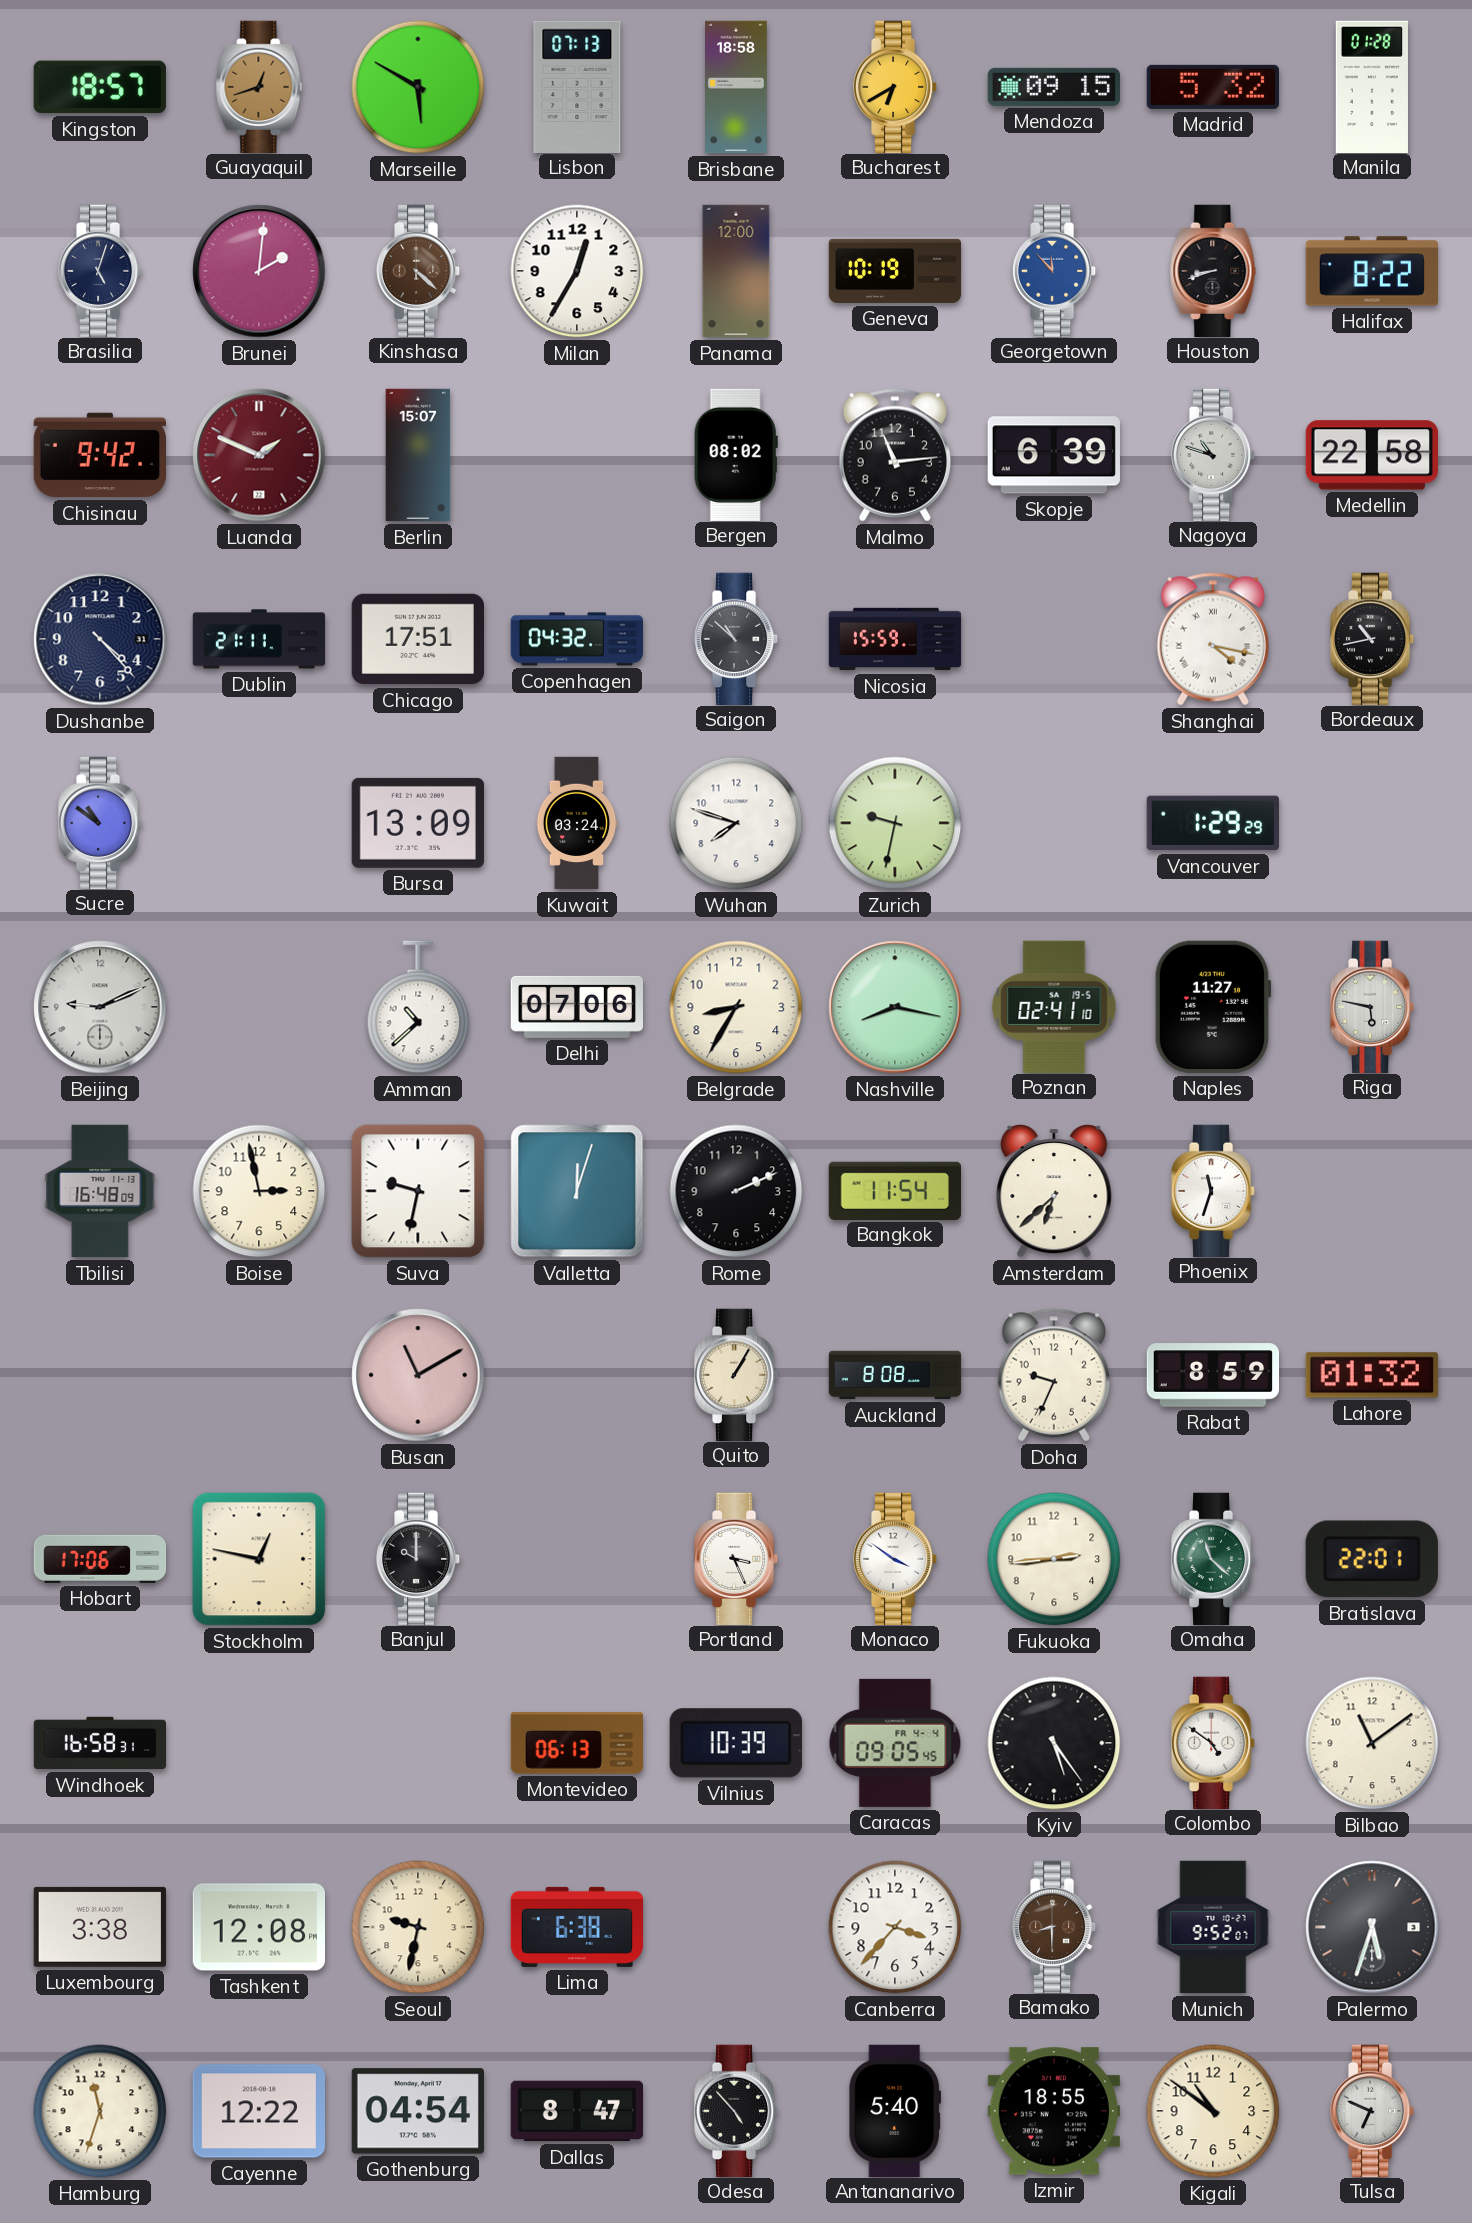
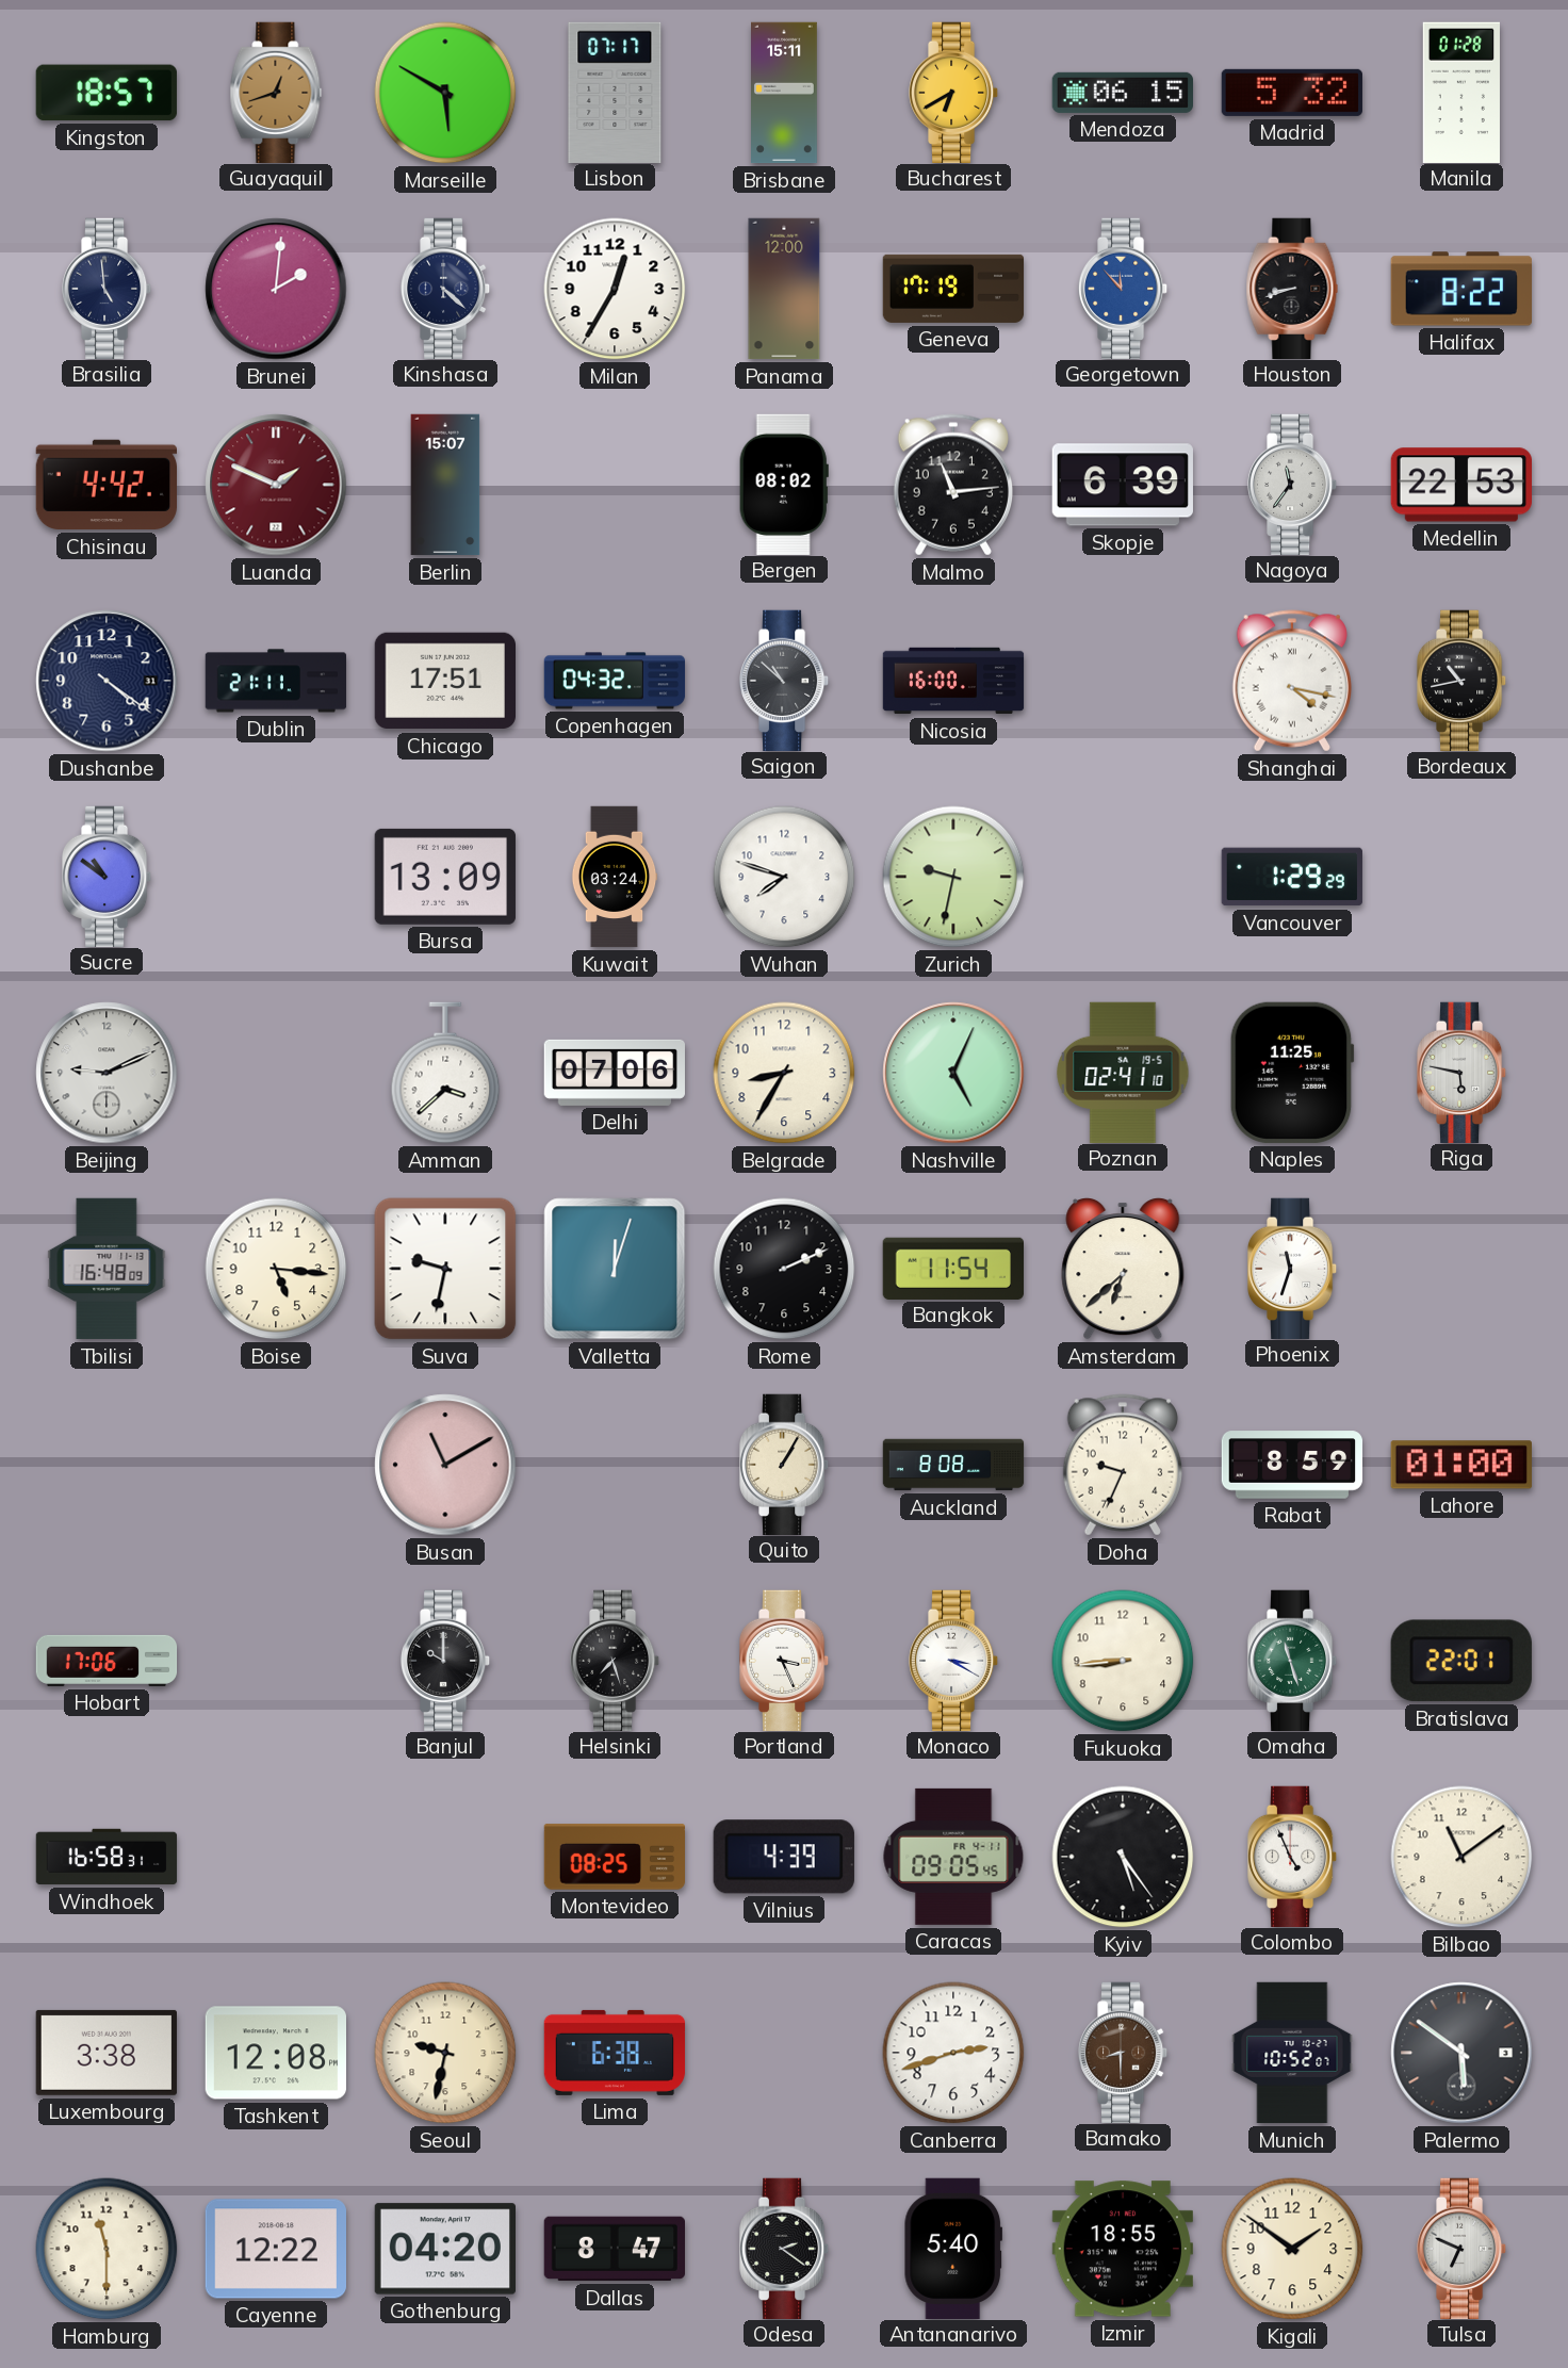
Lisbon: 07:13 -> 07:17
Brisbane: 18:58 -> 15:11
Mendoza: 09:15 -> 06:15
Brasilia: 5:03 -> 4:59
Kinshasa dial: brown -> navy
Geneva: 10:19 -> 17:19
Chisinau: 9:42 -> 4:42
Nagoya: 10:48 -> 11:36
Medellin: 22:58 -> 22:53
Dushanbe: 4:23 -> 4:21
Nicosia: 15:59 -> 16:00
Amman: 10:38 -> 3:38
Nashville: 8:17 -> 5:04
Naples: 11:27 -> 11:25
Boise: 2:58 -> 5:16
Lahore: 01:32 -> 01:00
Stockholm: 12:47 -> none
Helsinki: none -> 7:27
Monaco: 3:51 -> 3:20
Fukuoka: 2:44 -> 8:44
Omaha: 11:22 -> 11:27
Montevideo: 06:13 -> 08:25
Vilnius: 10:39 -> 4:39
Caracas date: FR 4-4 -> FR 4-11
Colombo: 4:51 -> 4:56
Canberra: 3:37 -> 2:42
Munich: 9:52 -> 10:52
Palermo: 5:33 -> 5:51
Hamburg: 11:33 -> 11:30
Gothenburg: 04:54 -> 04:20
Odesa: 4:53 -> 2:21
Kigali: 10:51 -> 1:51
